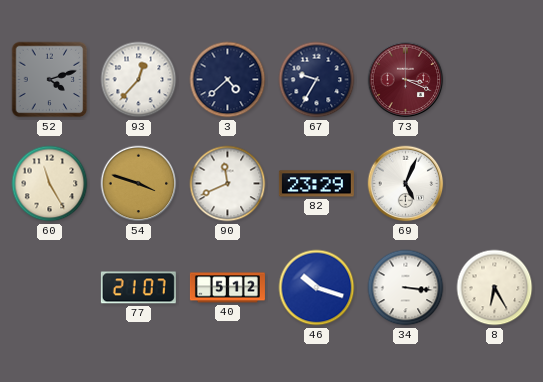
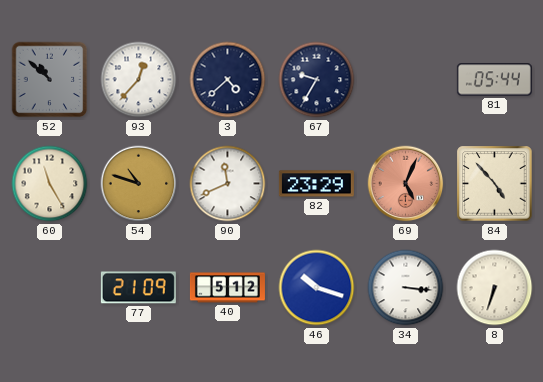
52: 4:12 -> 10:52
73: 3:19 -> none
81: none -> 05:44
54: 3:48 -> 10:48
69 dial: white -> salmon
84: none -> 4:53
77: 21:07 -> 21:09
8: 6:25 -> 6:33
